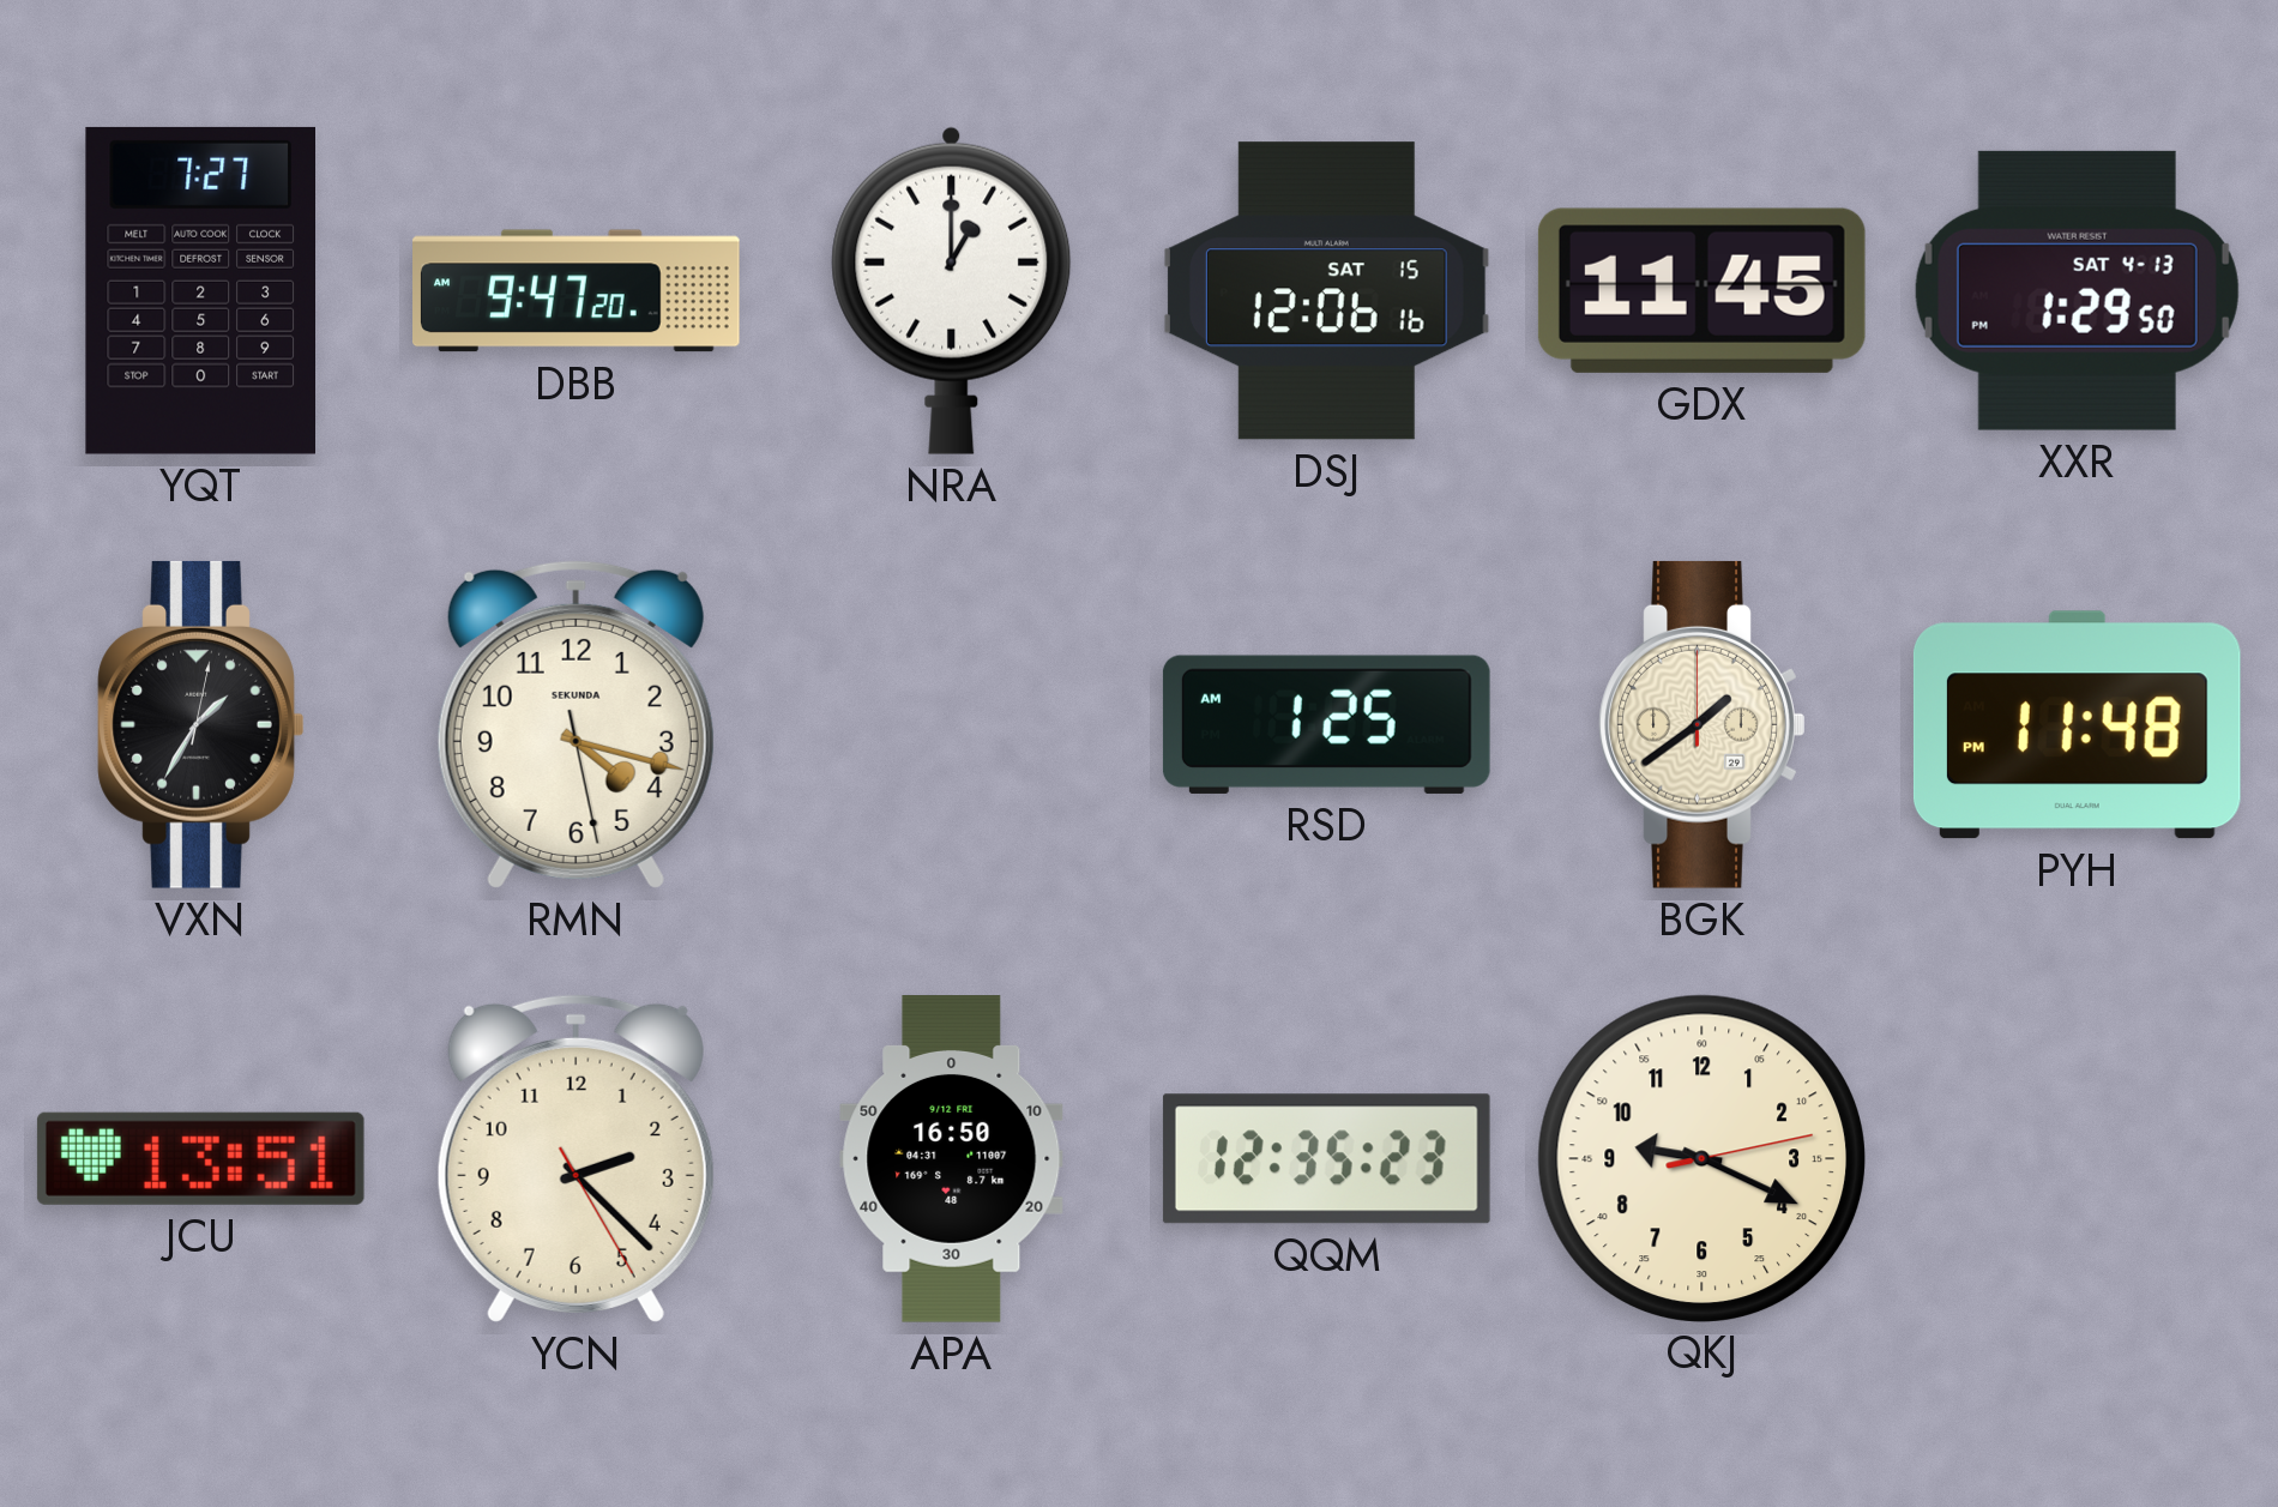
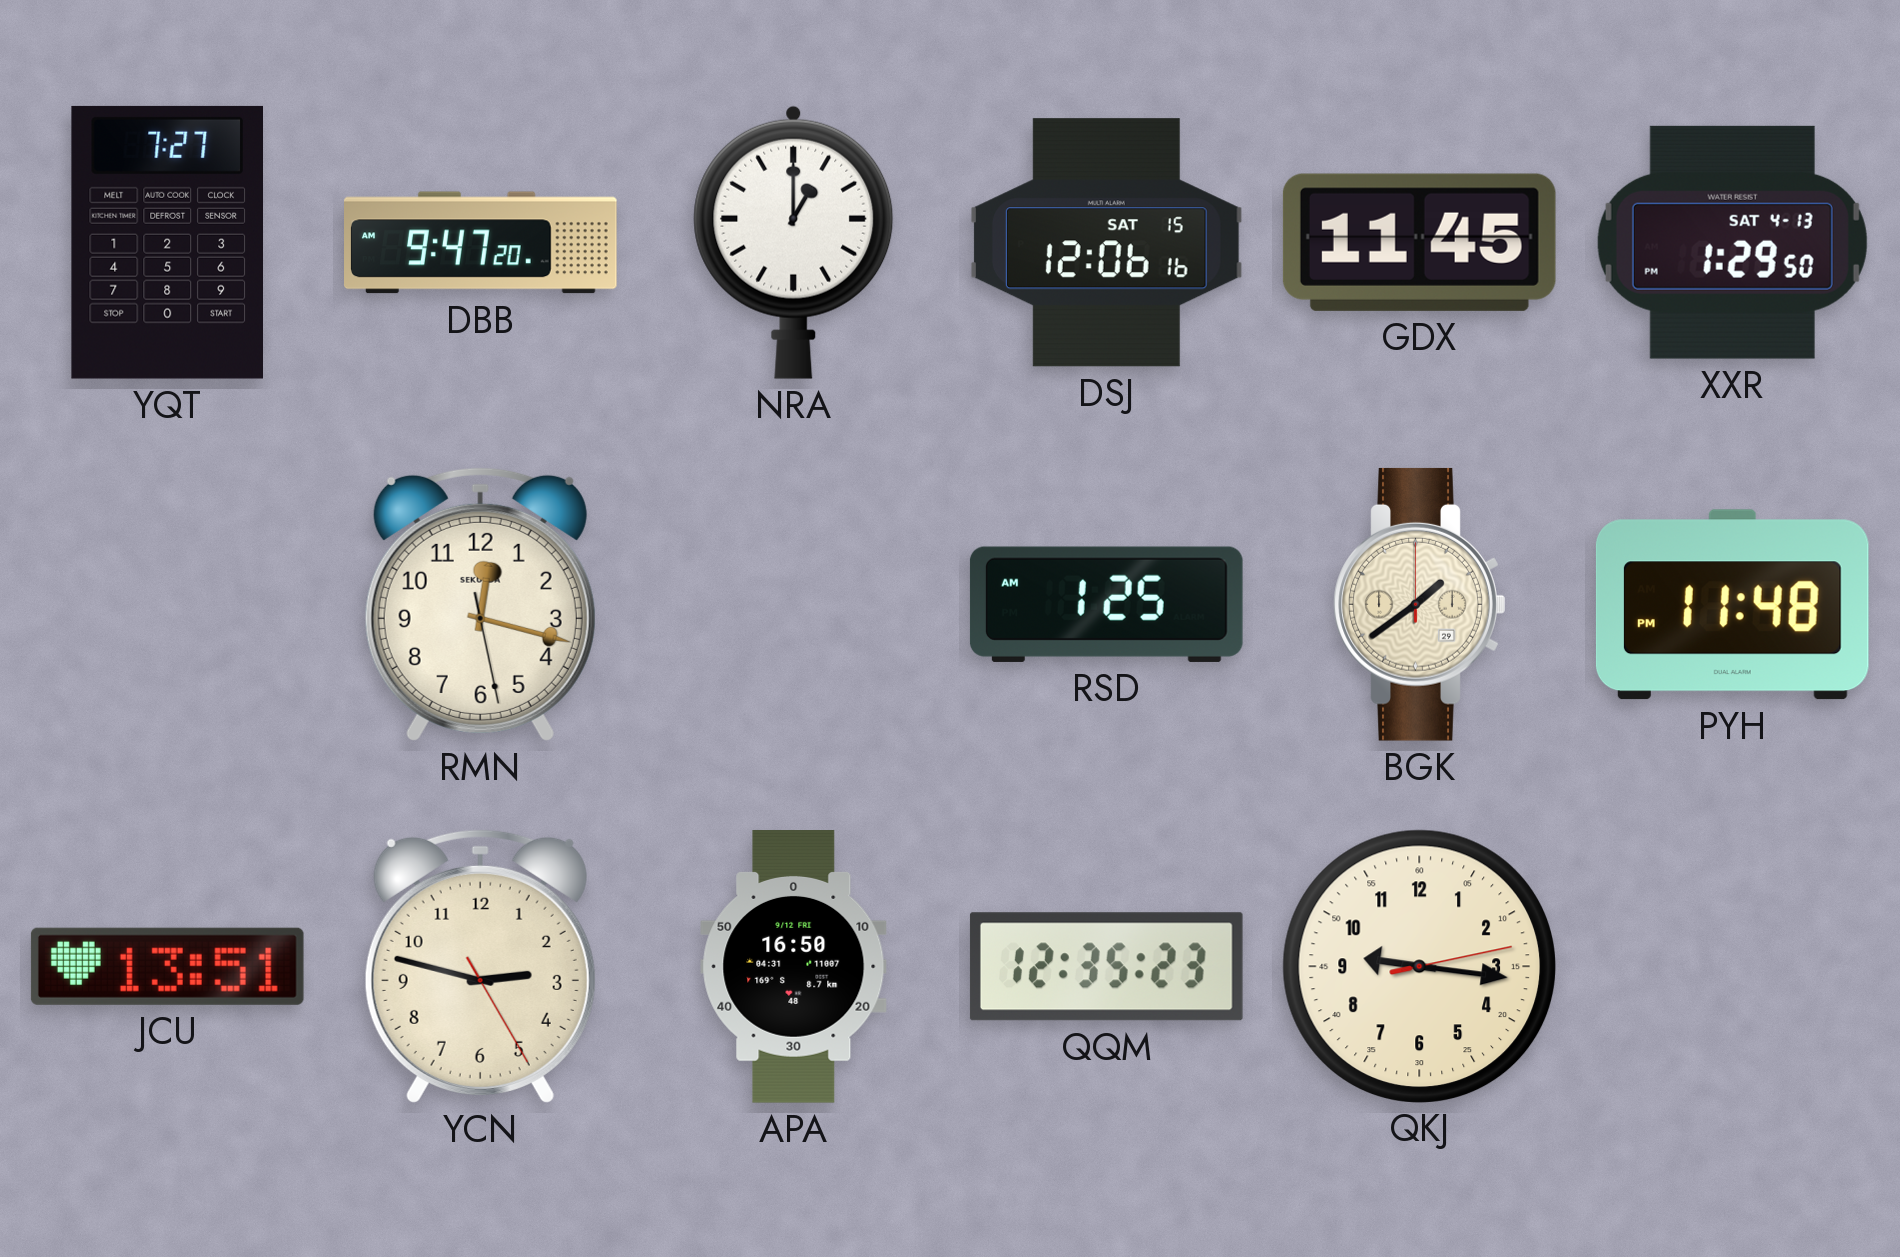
VXN: 1:35 -> none
RMN: 4:17 -> 12:17
YCN: 2:22 -> 2:47
QKJ: 9:19 -> 9:16
